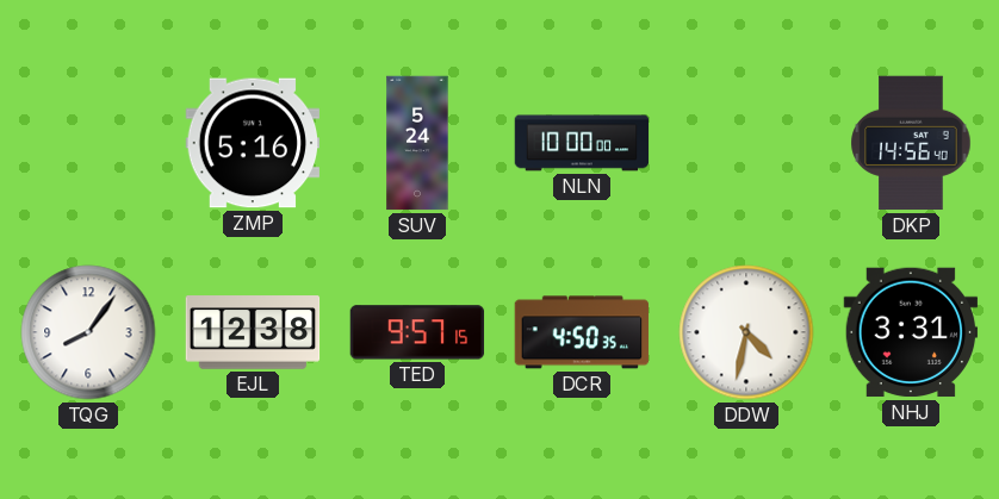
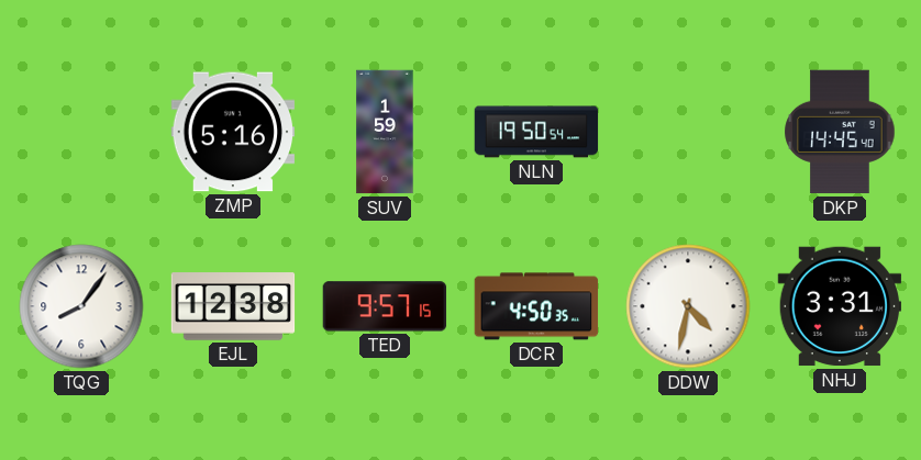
SUV: 5:24 -> 1:59
NLN: 10:00 -> 19:50
DKP: 14:56 -> 14:45
